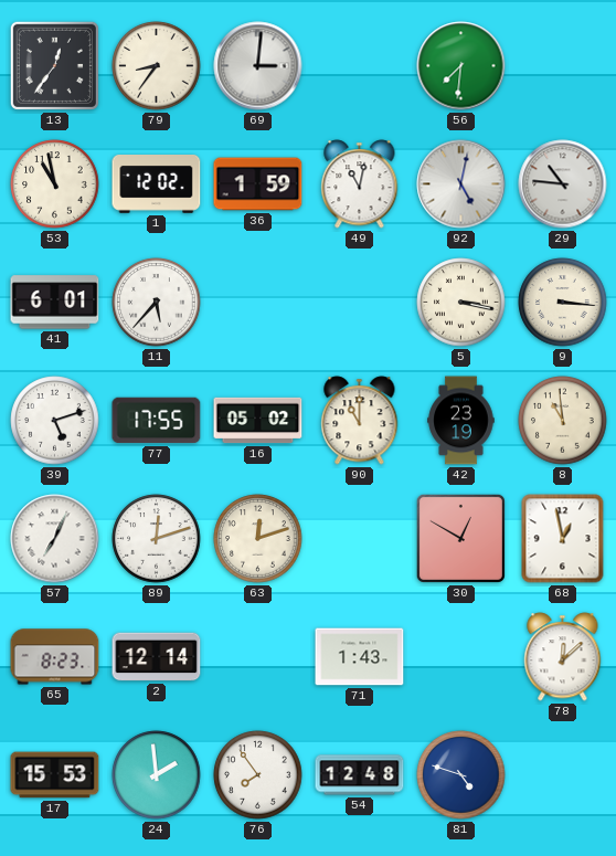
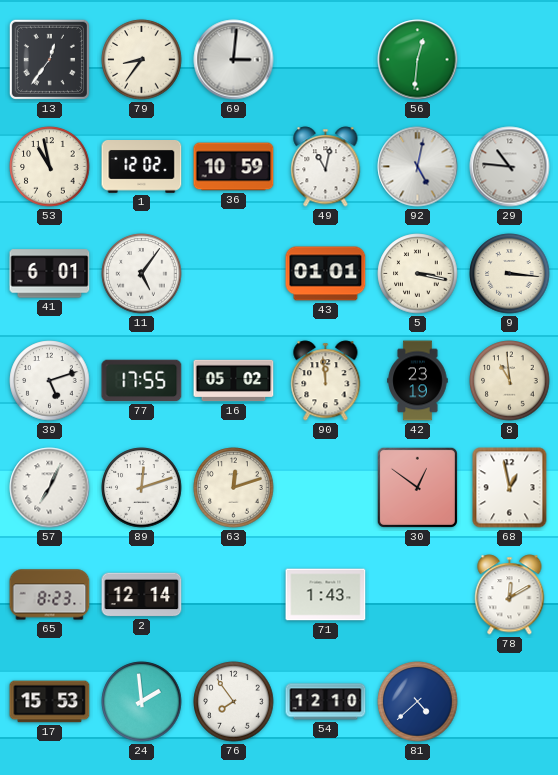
56: 7:31 -> 12:31
36: 1:59 -> 10:59
11: 5:37 -> 5:06
43: none -> 01:01
90: 11:00 -> 11:59
30: 12:50 -> 12:51
78: 12:08 -> 12:10
54: 12:48 -> 12:10
81: 4:48 -> 4:38
